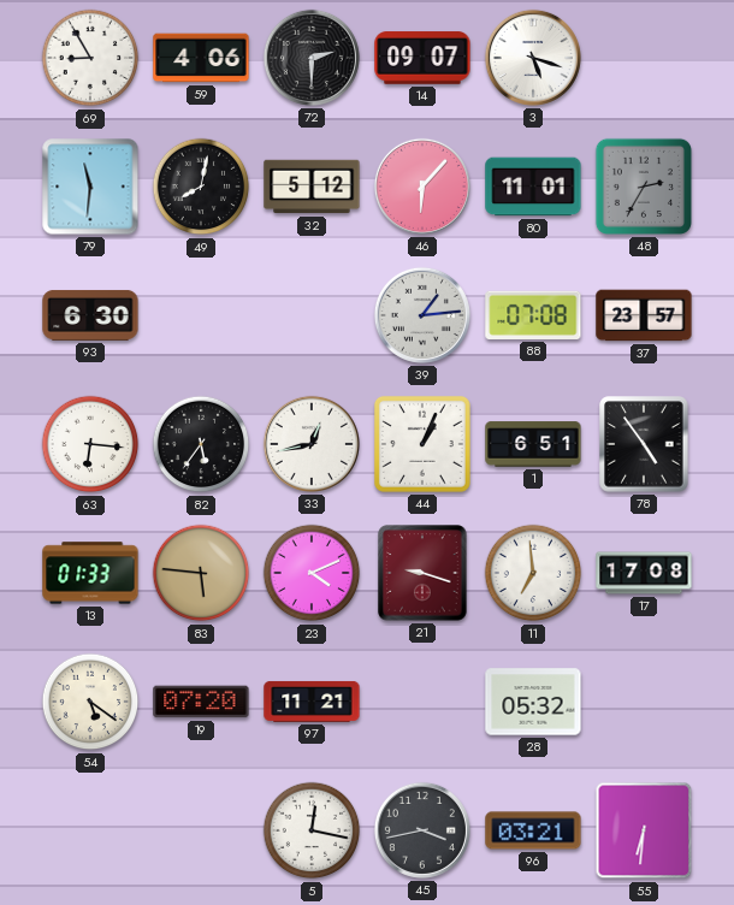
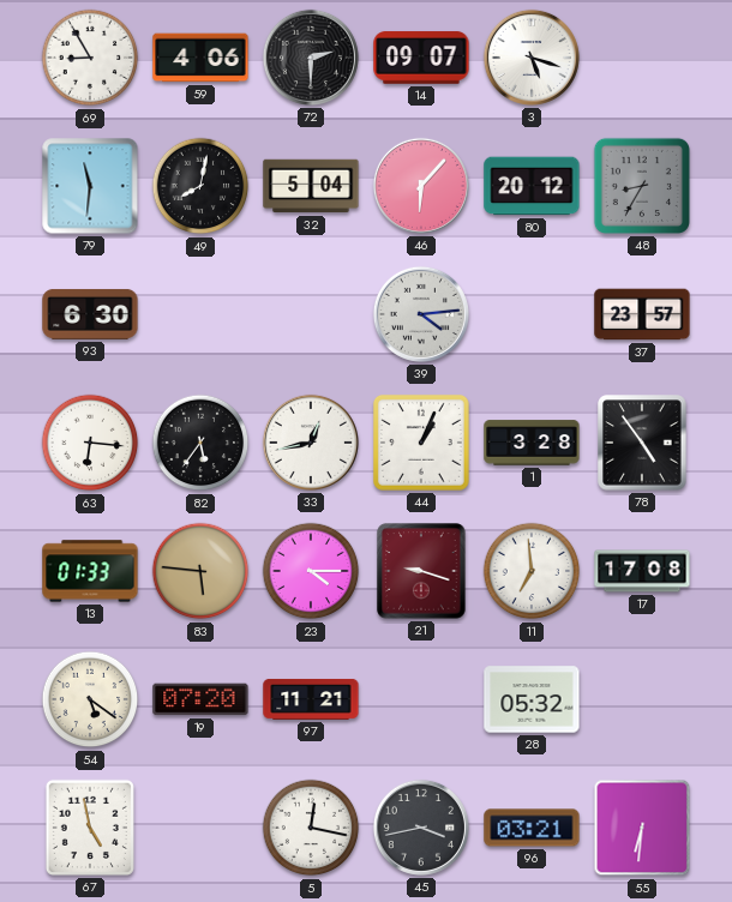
32: 5:12 -> 5:04
80: 11:01 -> 20:12
48: 2:35 -> 8:35
39: 1:14 -> 4:14
88: 07:08 -> none
1: 6:51 -> 3:28
23: 4:11 -> 4:15
67: none -> 4:58
